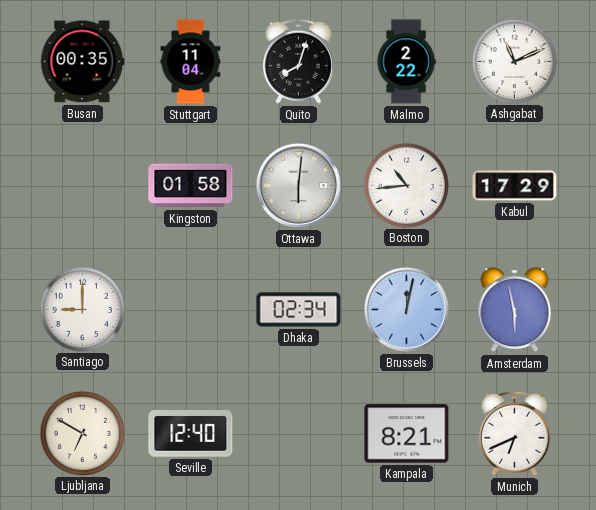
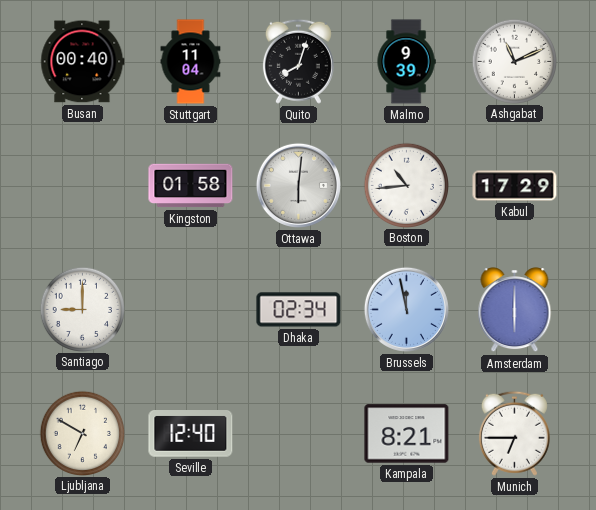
Busan: 00:35 -> 00:40
Malmo: 2:22 -> 9:39
Brussels: 12:02 -> 11:58
Amsterdam: 5:58 -> 6:00
Munich: 6:41 -> 6:45
